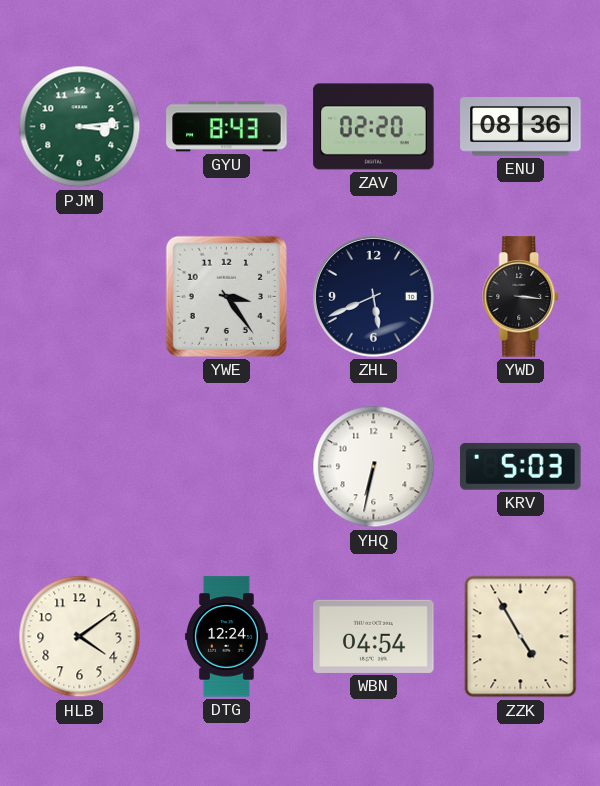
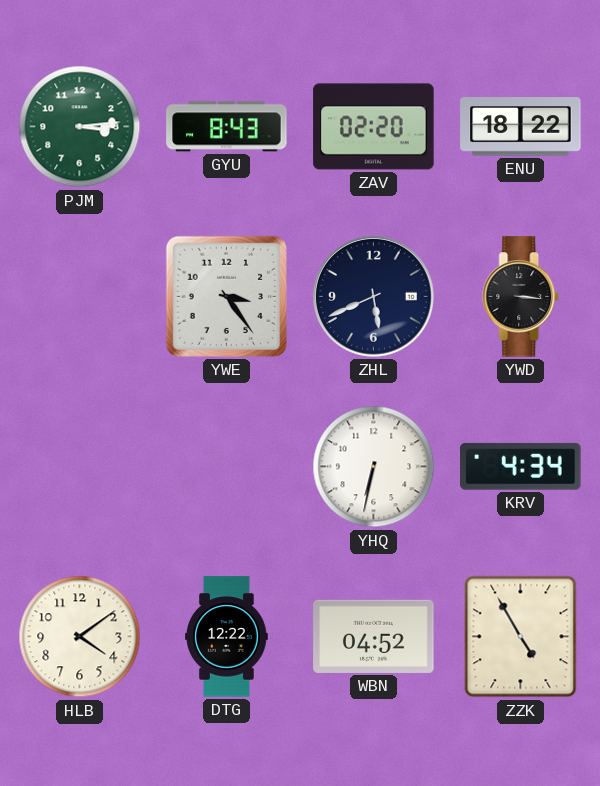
ENU: 08:36 -> 18:22
KRV: 5:03 -> 4:34
DTG: 12:24 -> 12:22
WBN: 04:54 -> 04:52
